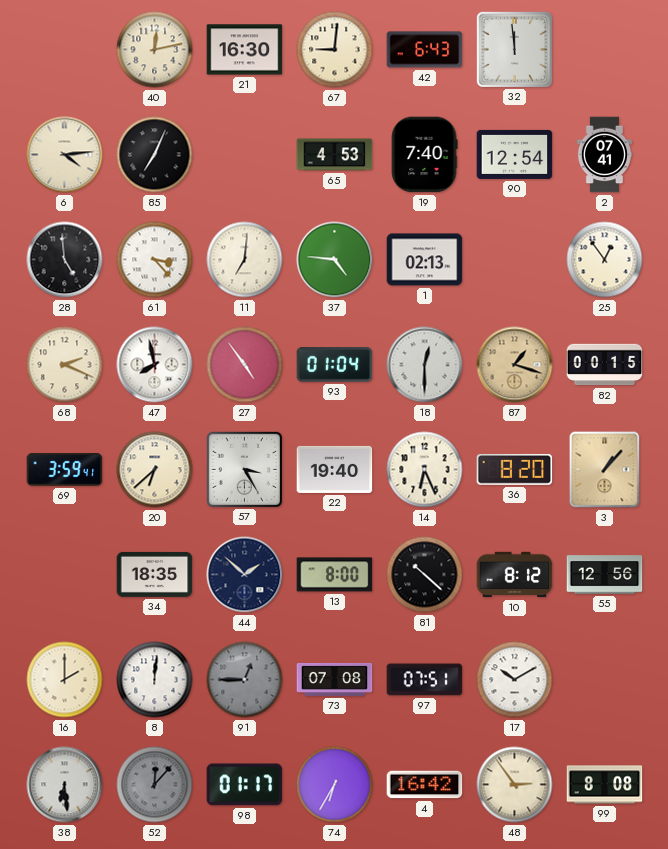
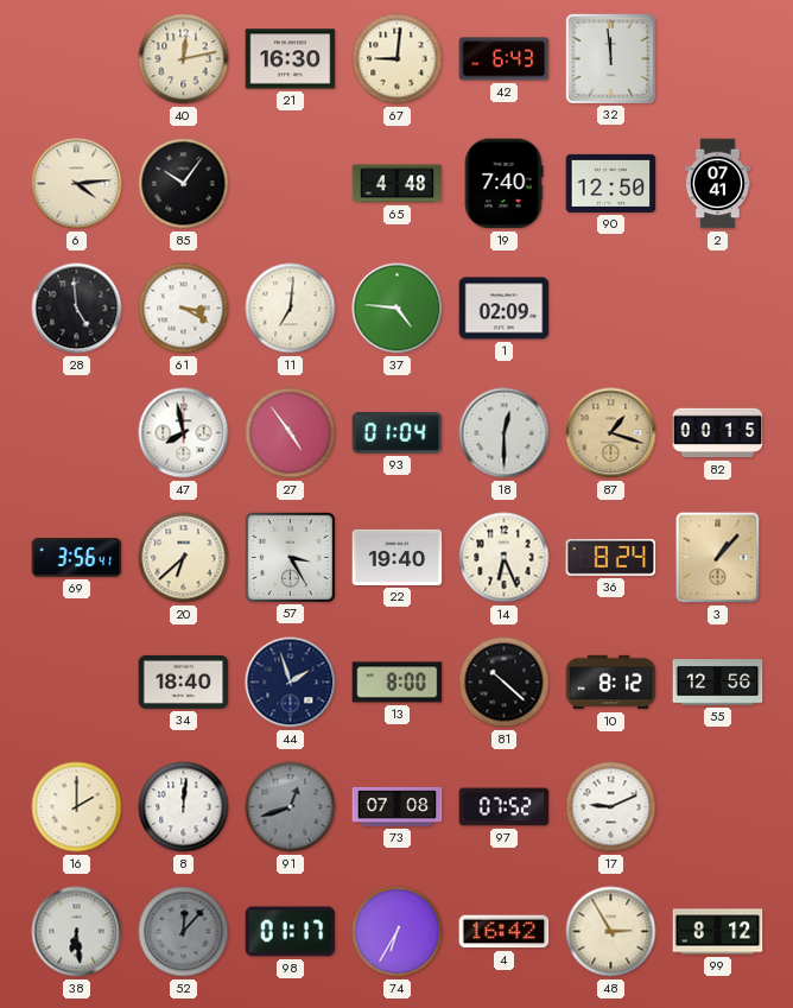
85: 7:04 -> 10:06
65: 4:53 -> 4:48
90: 12:54 -> 12:50
61: 3:23 -> 3:20
1: 02:13 -> 02:09
25: 12:54 -> none
68: 2:19 -> none
69: 3:59 -> 3:56
36: 8:20 -> 8:24
34: 18:35 -> 18:40
44: 1:52 -> 1:57
91: 12:45 -> 12:42
97: 07:51 -> 07:52
17: 10:10 -> 9:11
48: 2:54 -> 2:55
99: 8:08 -> 8:12
